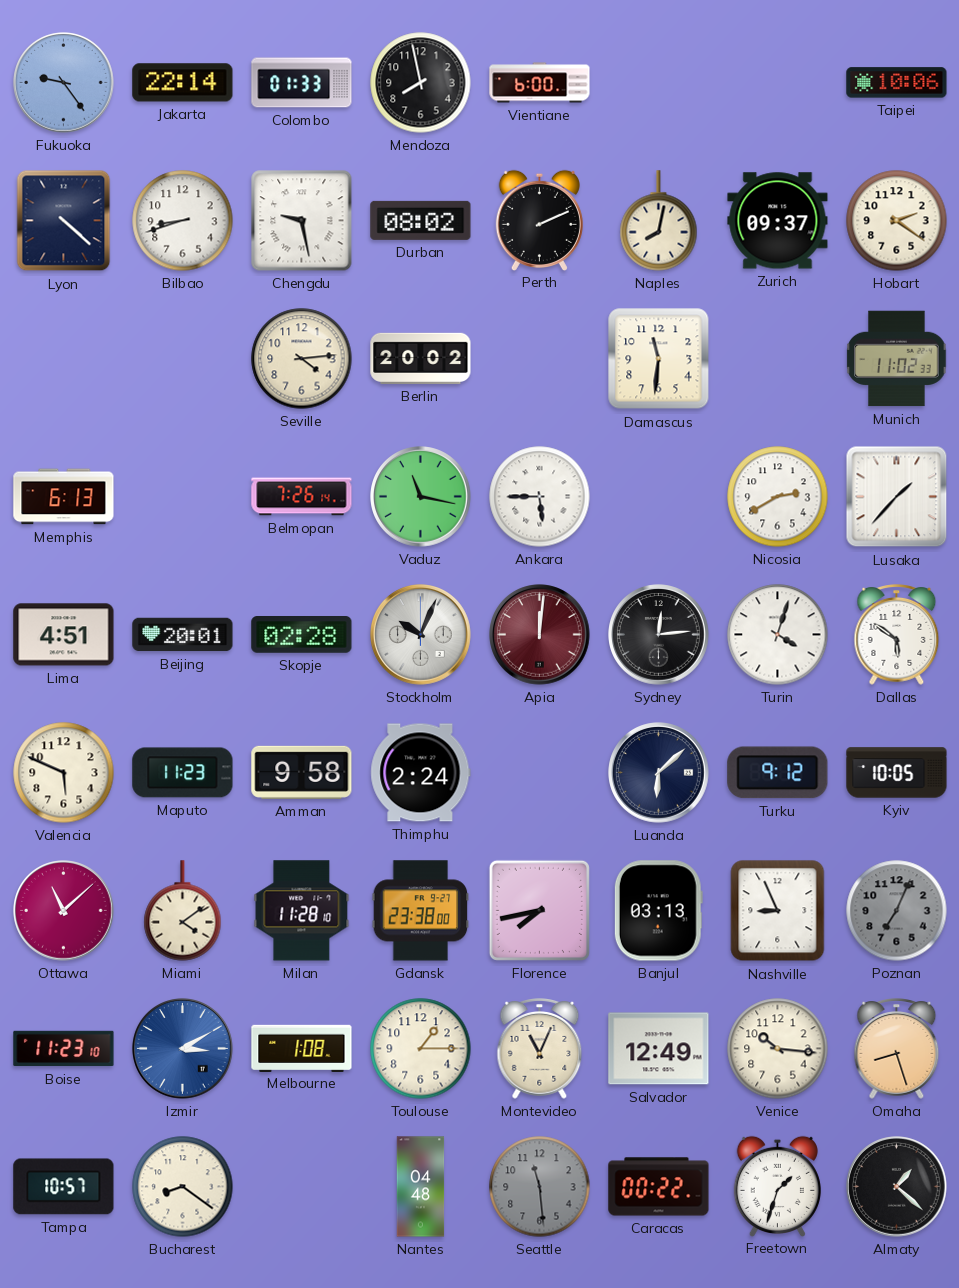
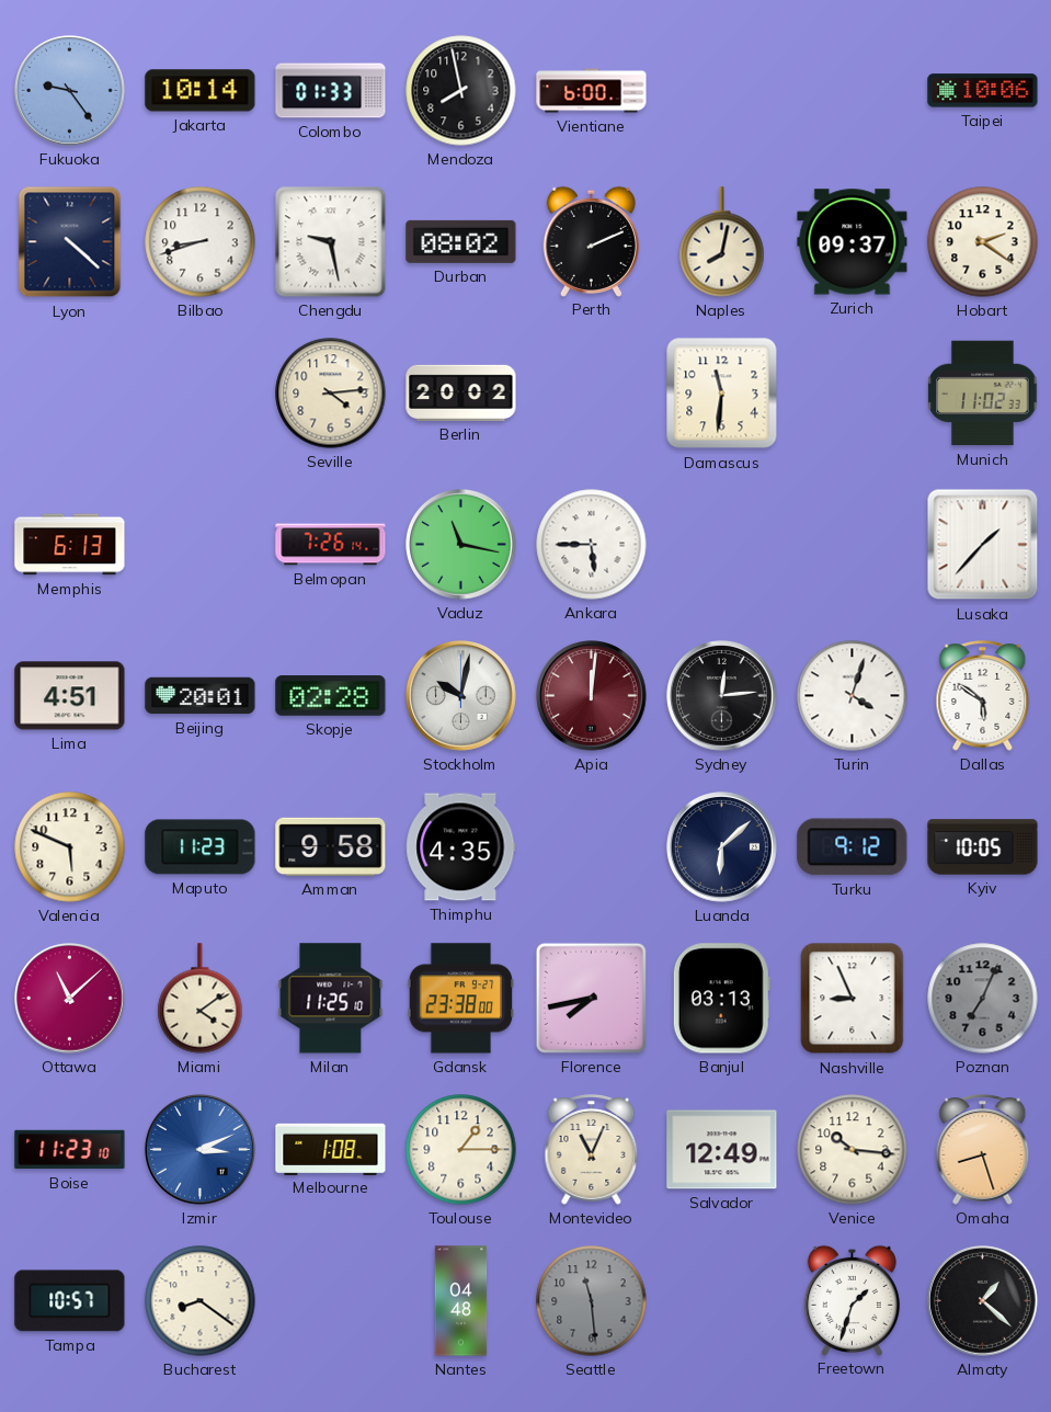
Jakarta: 22:14 -> 10:14
Nicosia: 2:40 -> none
Stockholm: 10:04 -> 10:02
Thimphu: 2:24 -> 4:35
Milan: 11:28 -> 11:25
Izmir: 3:10 -> 3:11
Caracas: 00:22 -> none
